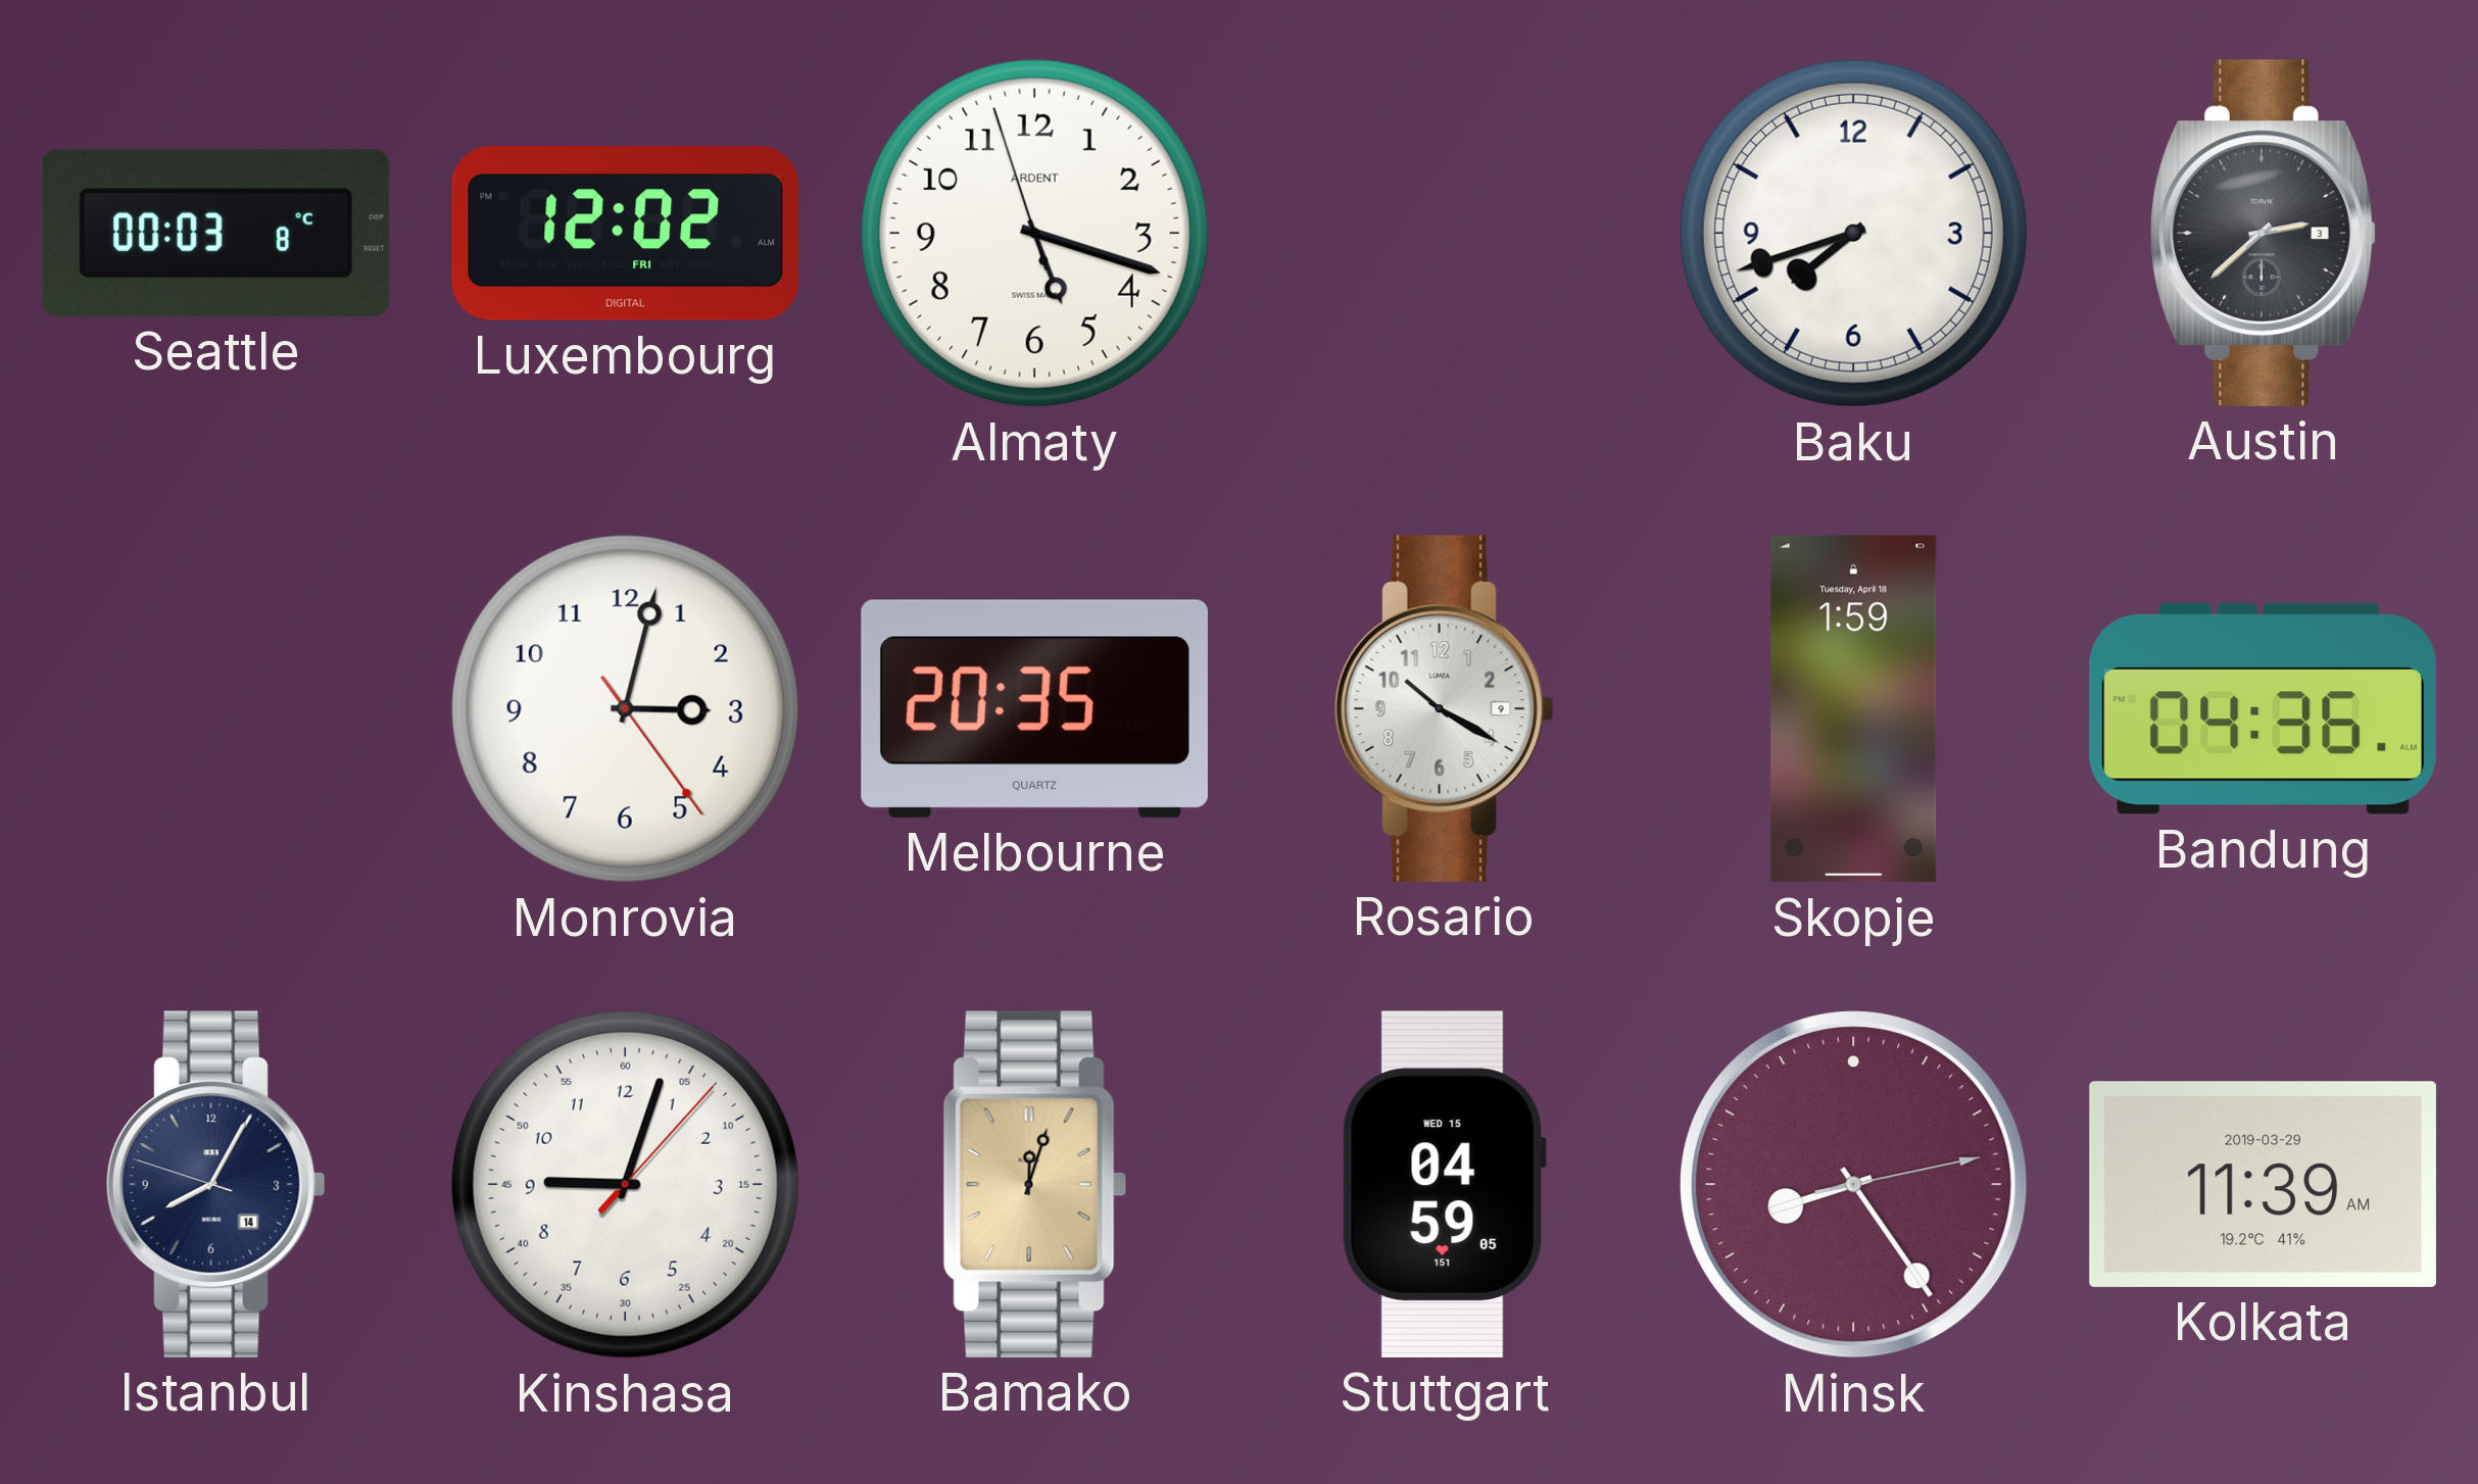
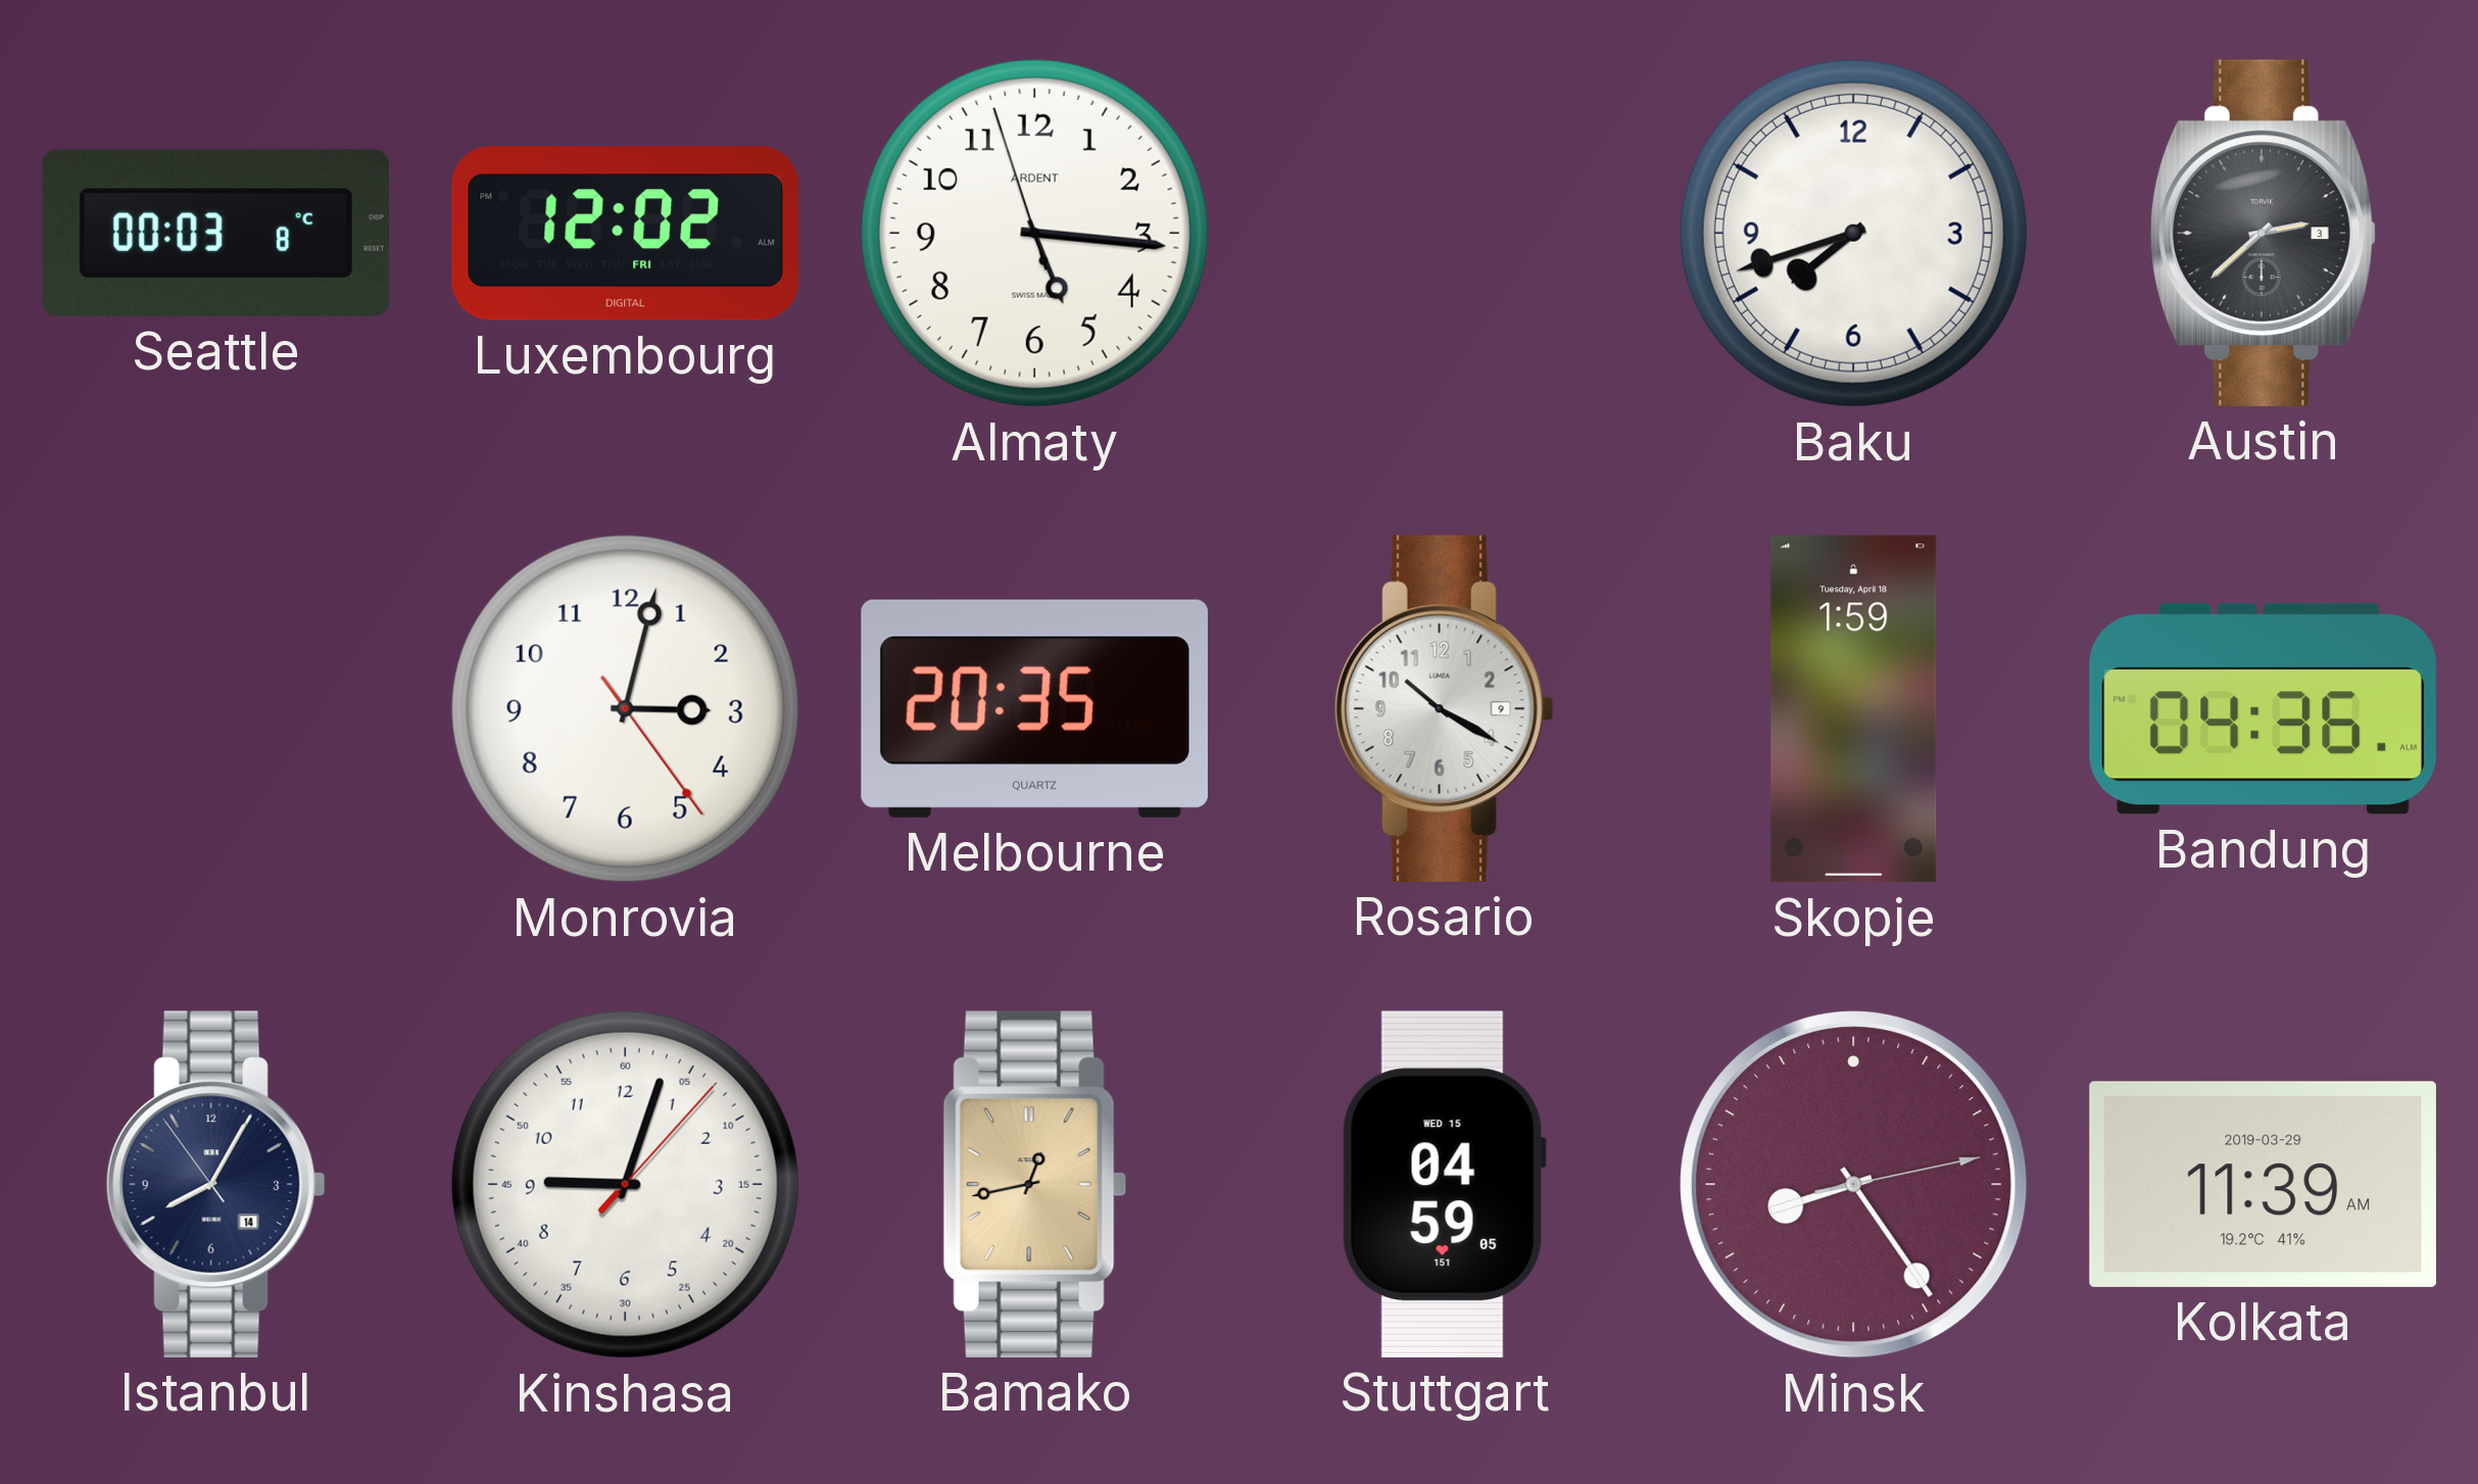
Almaty: 5:17 -> 5:15
Istanbul: 8:04:48 -> 8:04:54
Bamako: 12:03 -> 12:43
